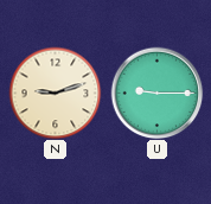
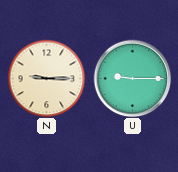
N: 9:12 -> 9:15
